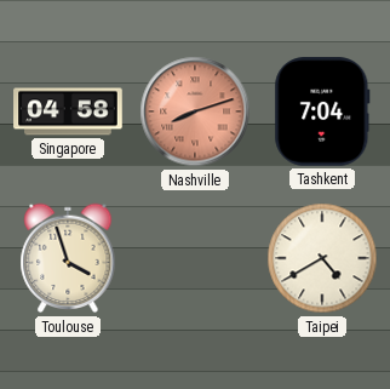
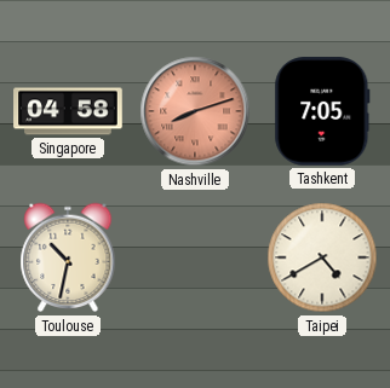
Tashkent: 7:04 -> 7:05
Toulouse: 3:57 -> 10:32
